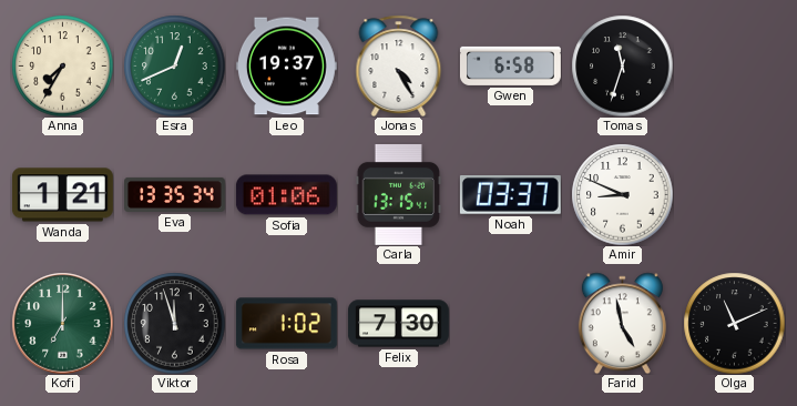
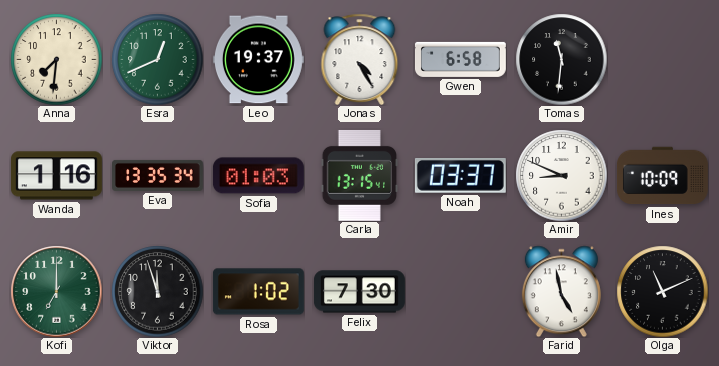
Anna: 7:35 -> 7:31
Tomas: 11:33 -> 11:31
Wanda: 1:21 -> 1:16
Sofia: 01:06 -> 01:03
Ines: none -> 10:09
